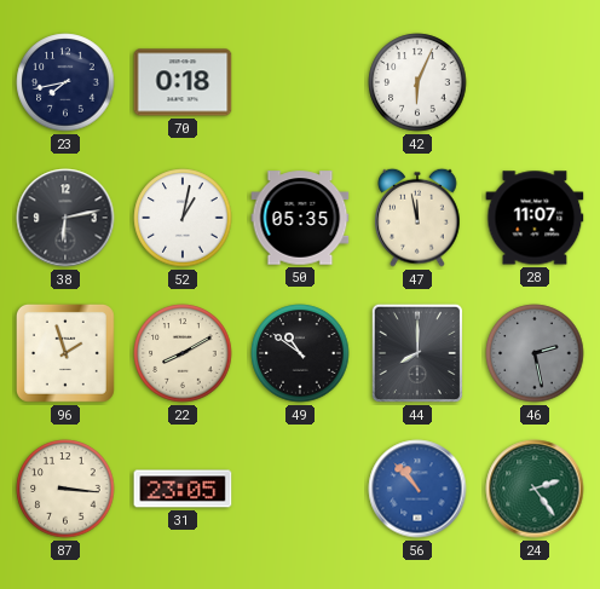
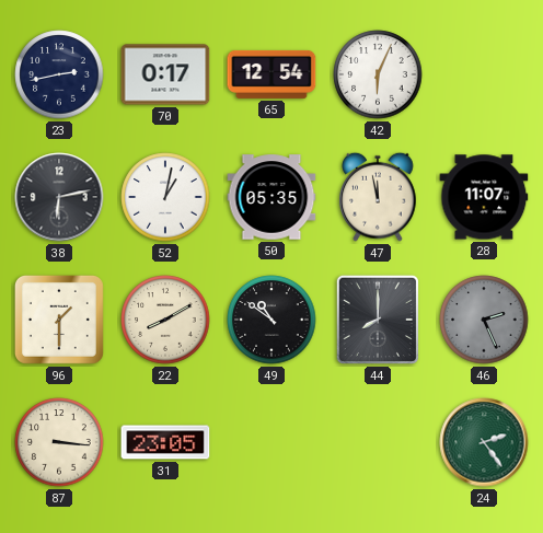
23: 7:43 -> 2:43
70: 0:18 -> 0:17
65: none -> 12:54
96: 1:57 -> 1:30
46: 2:28 -> 2:26
56: 10:53 -> none
